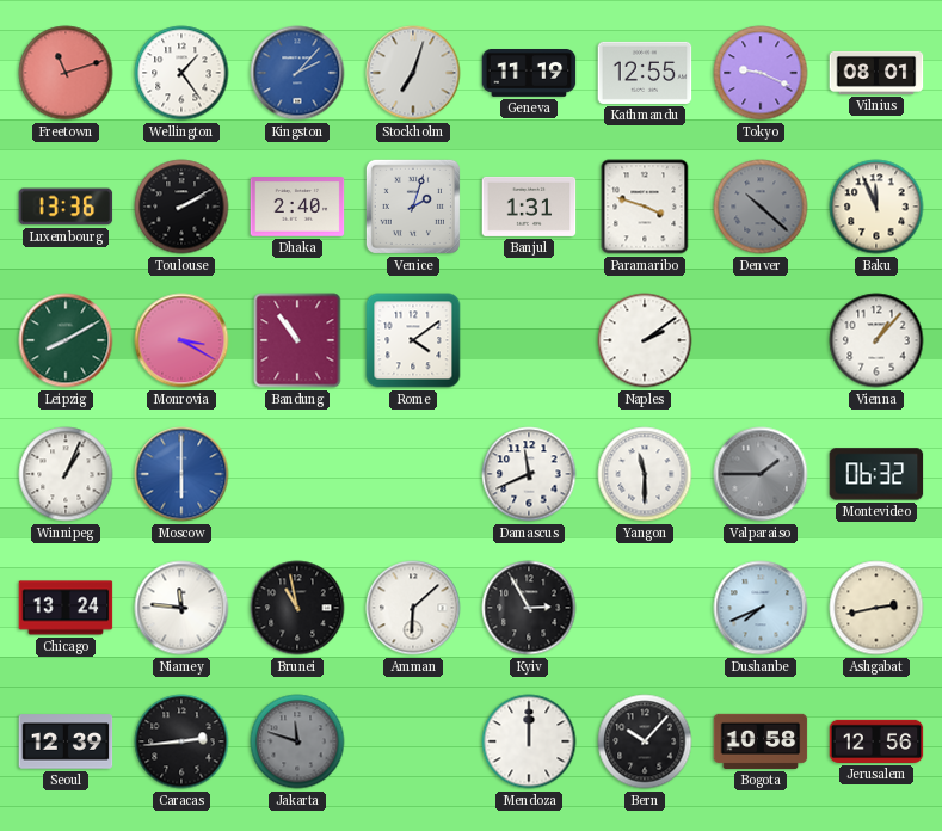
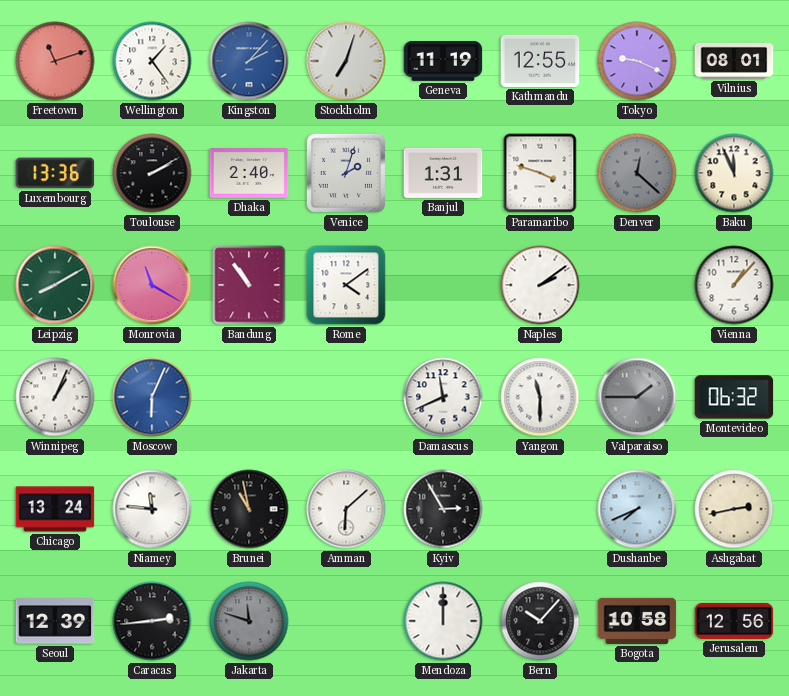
Denver: 10:22 -> 12:22
Monrovia: 3:20 -> 11:20
Moscow: 6:00 -> 6:04
